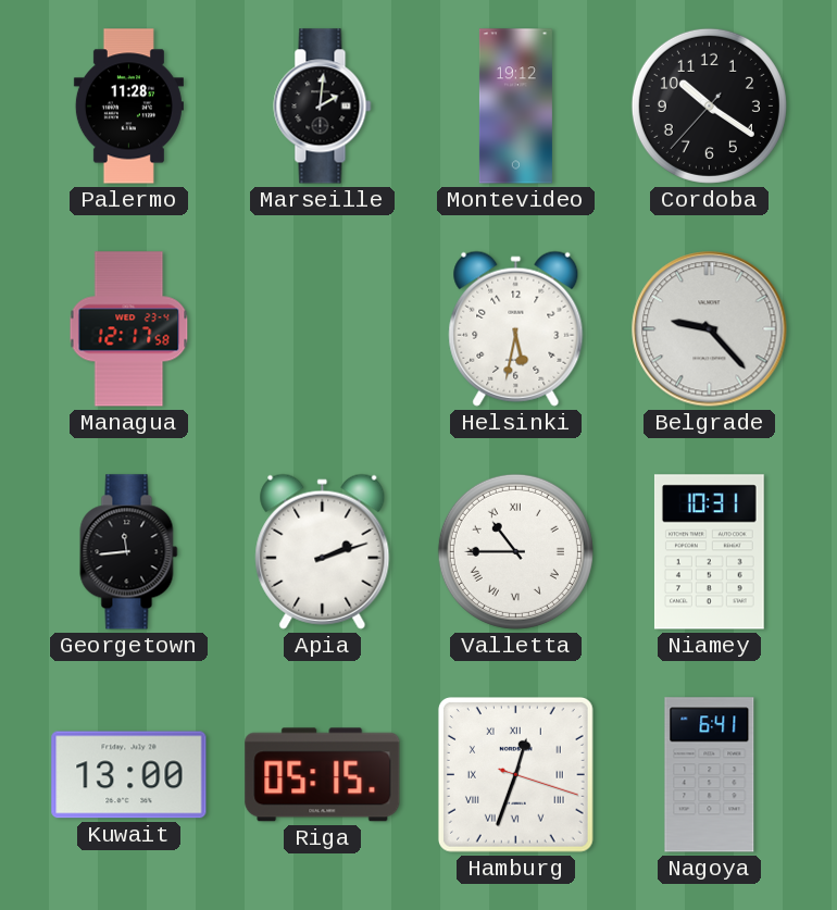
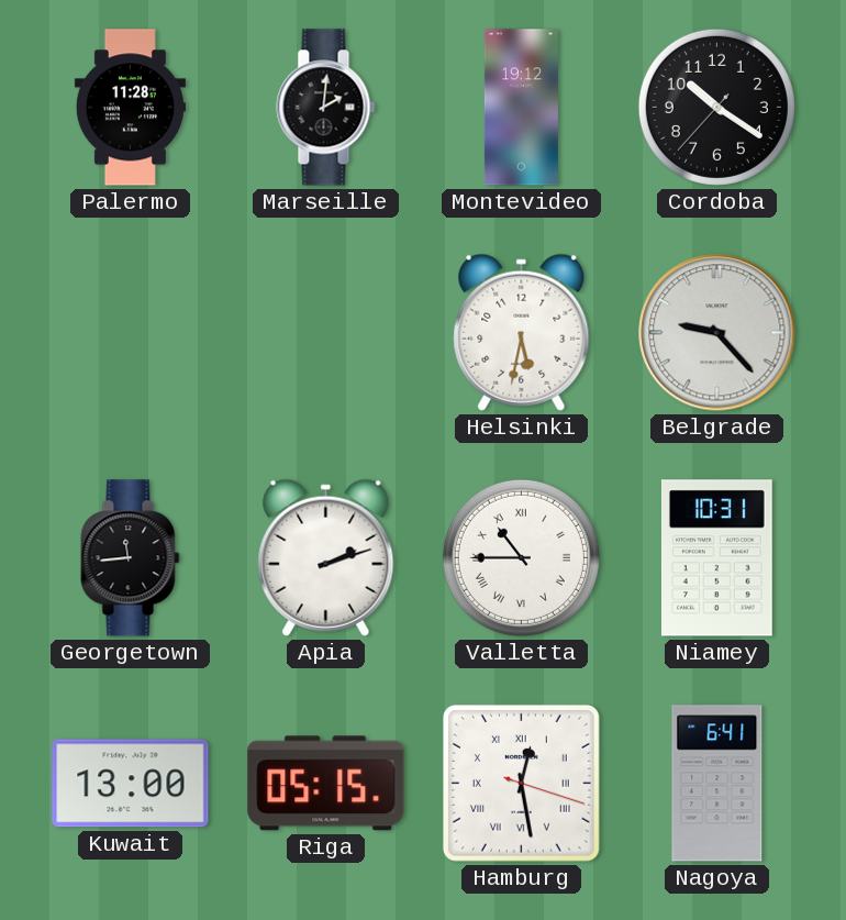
Managua: 12:17 -> none
Hamburg: 12:33 -> 12:28
